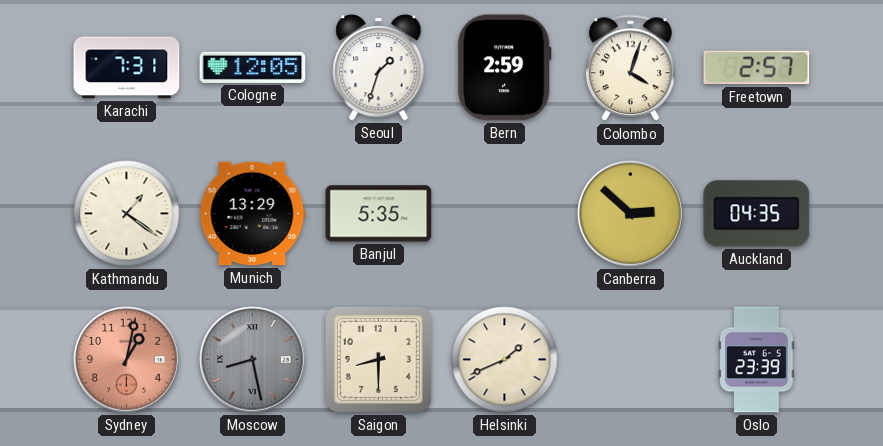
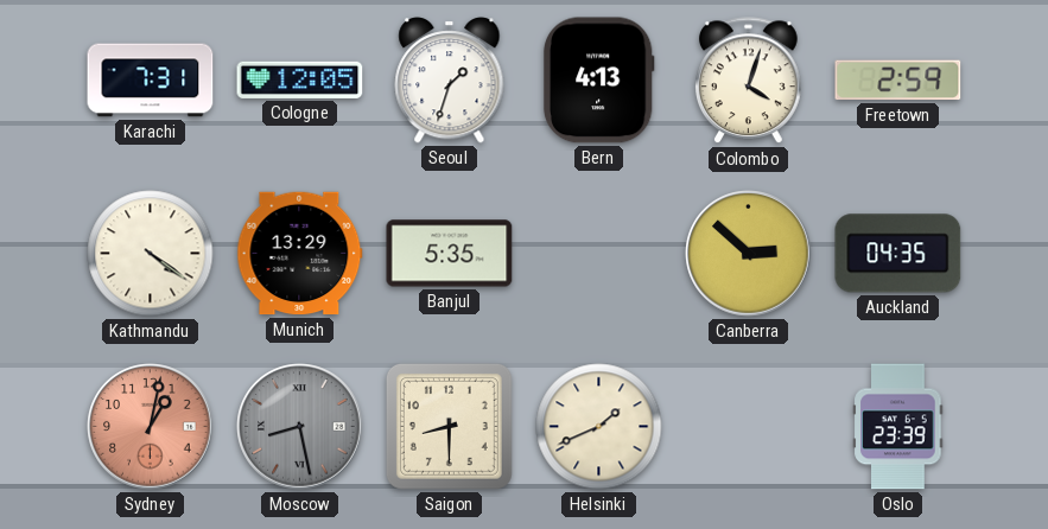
Bern: 2:59 -> 4:13
Freetown: 2:57 -> 2:59
Kathmandu: 1:21 -> 4:21
